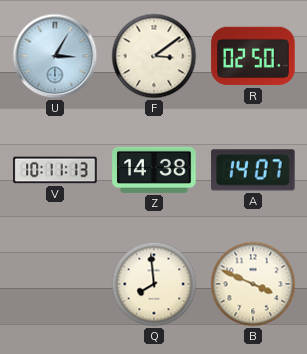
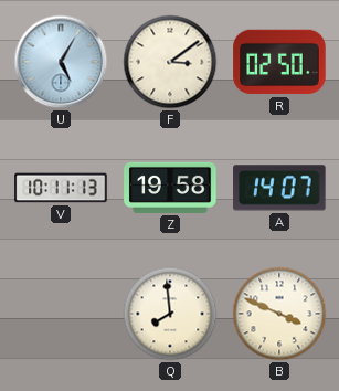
U: 3:05 -> 5:05
Z: 14:38 -> 19:58
